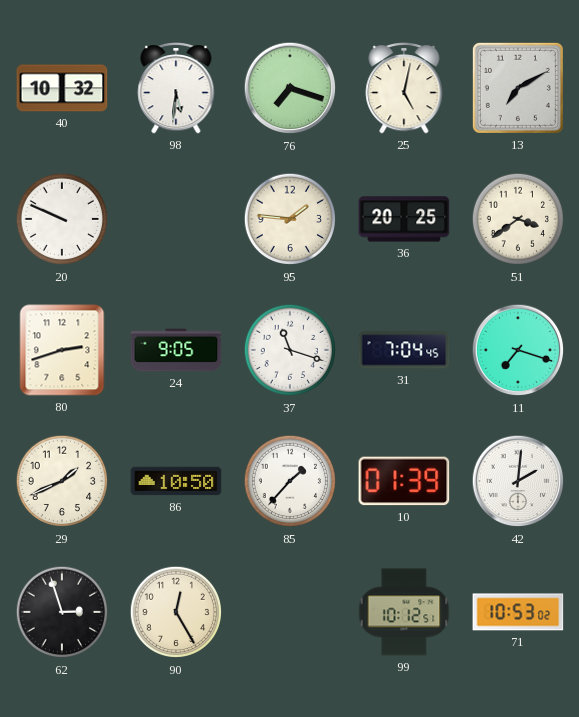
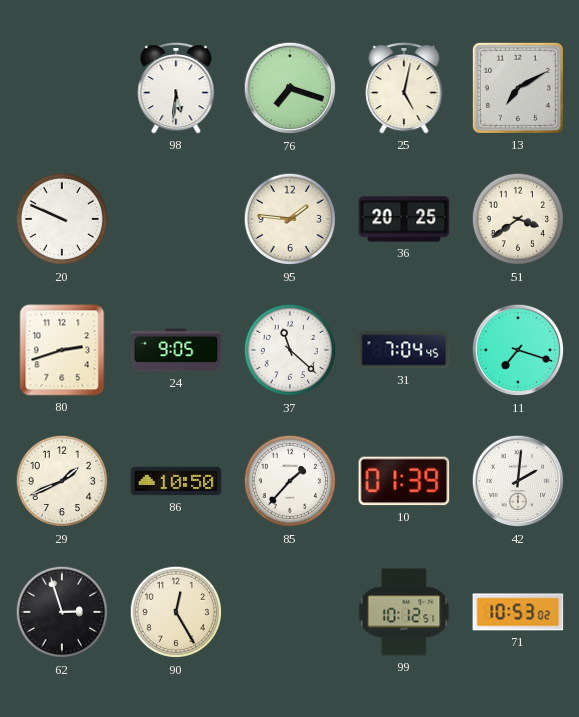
40: 10:32 -> none
37: 11:18 -> 11:22
